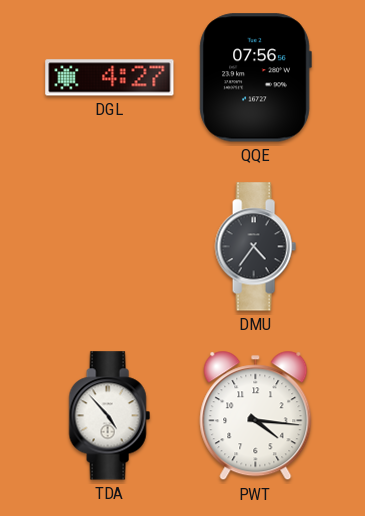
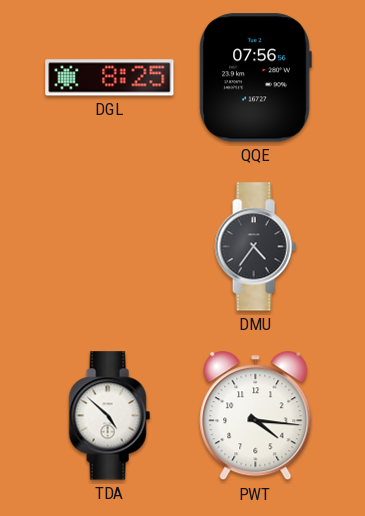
DGL: 4:27 -> 8:25
TDA: 4:53 -> 4:52
